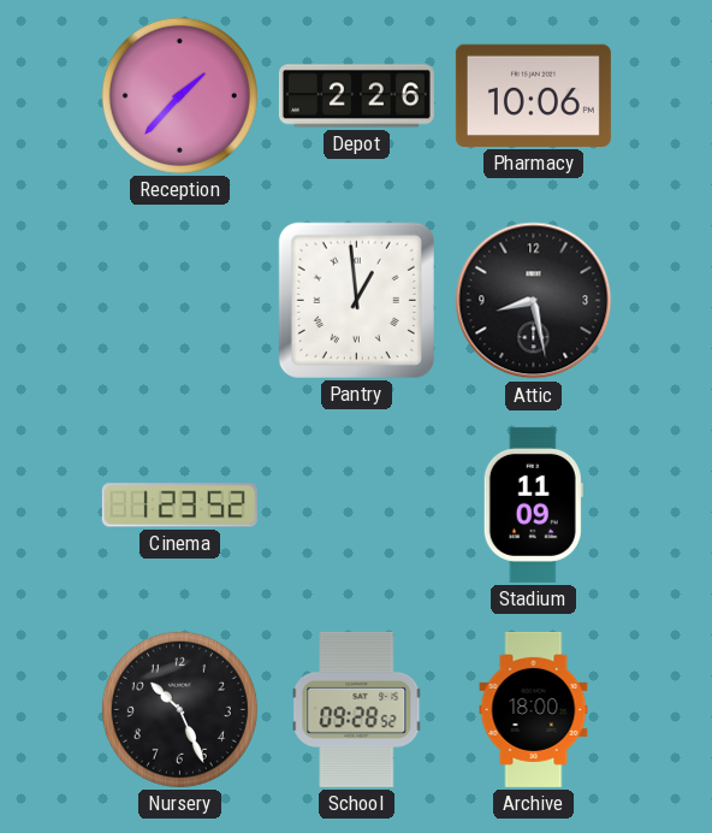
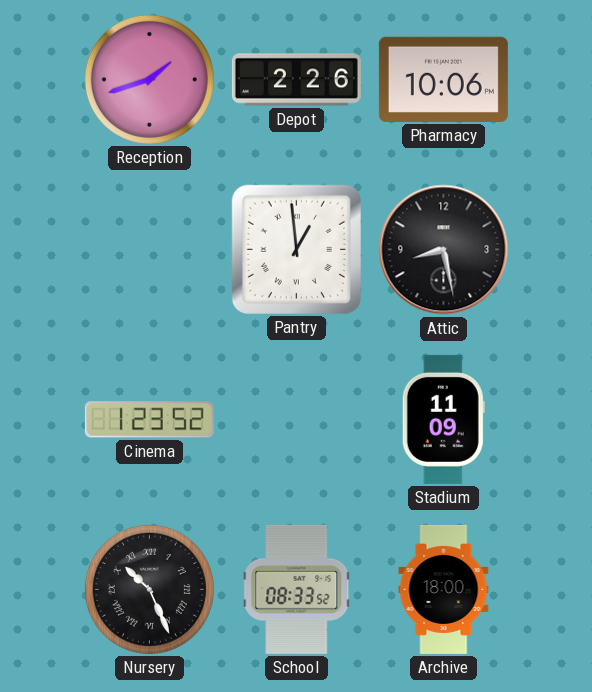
Reception: 1:37 -> 1:42
Nursery numerals: Arabic -> Roman
School: 09:28 -> 08:33
